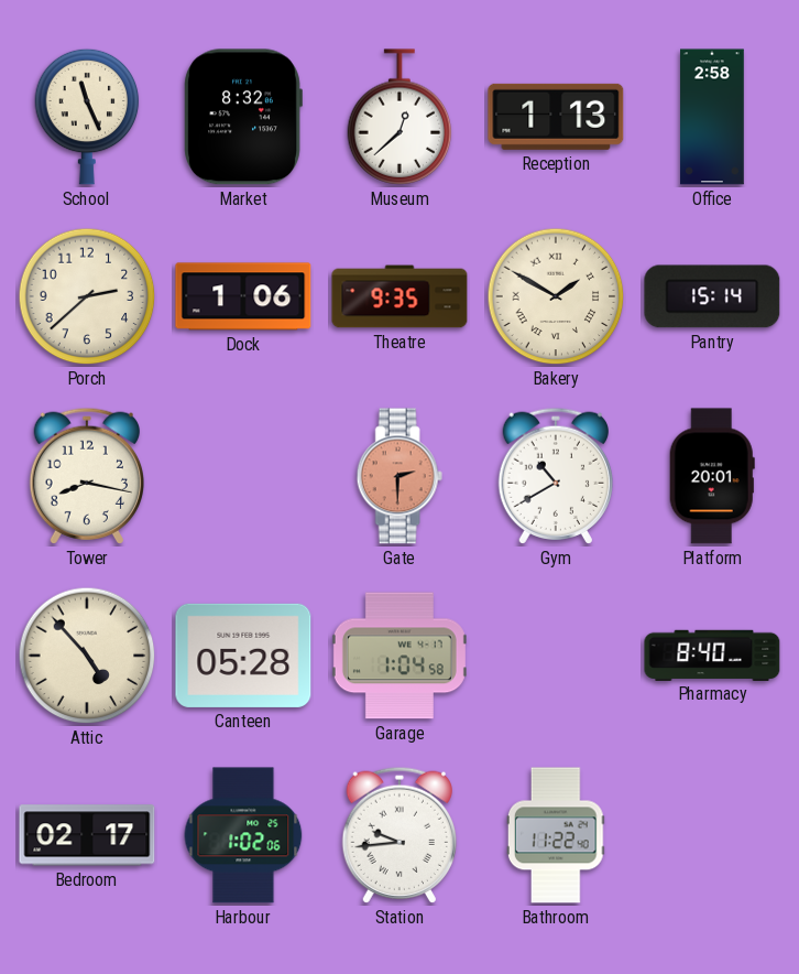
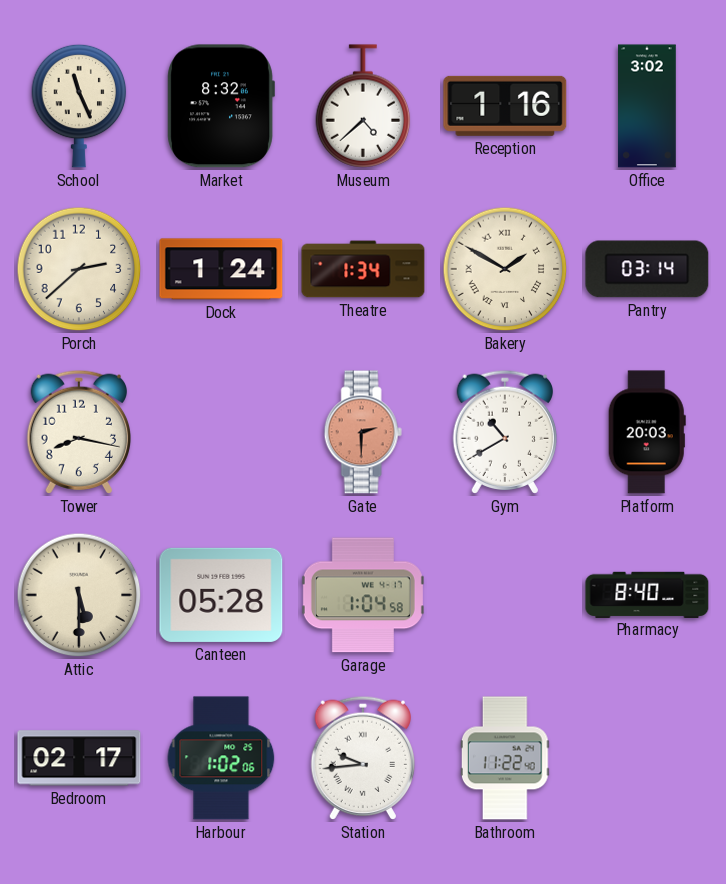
Museum: 12:38 -> 4:38
Reception: 1:13 -> 1:16
Office: 2:58 -> 3:02
Dock: 1:06 -> 1:24
Theatre: 9:35 -> 1:34
Pantry: 15:14 -> 03:14
Platform: 20:01 -> 20:03
Attic: 4:53 -> 5:30
